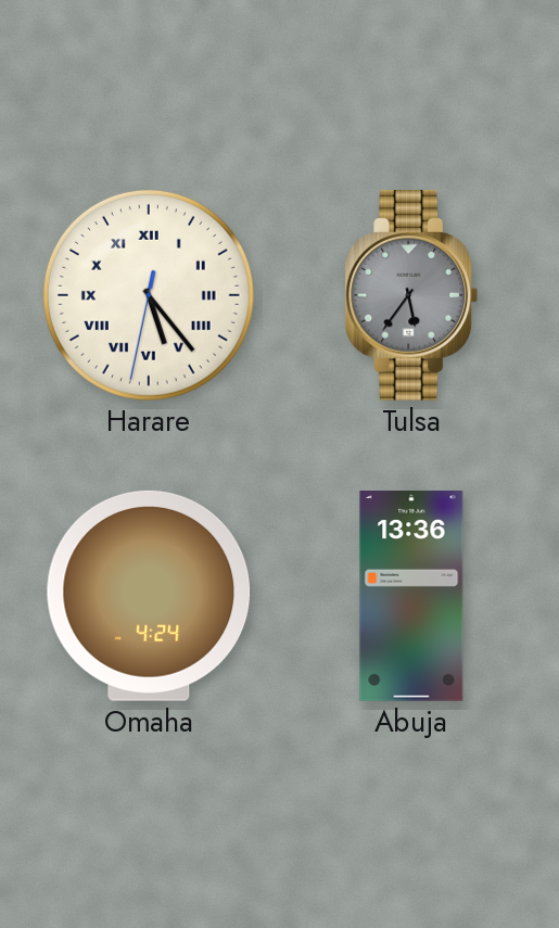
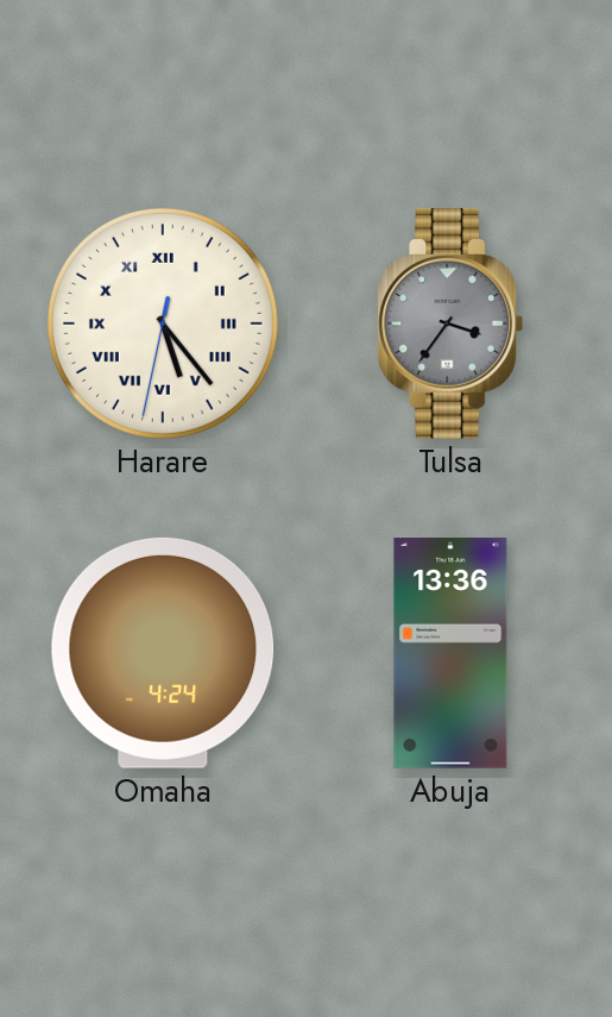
Tulsa: 5:36 -> 3:36
